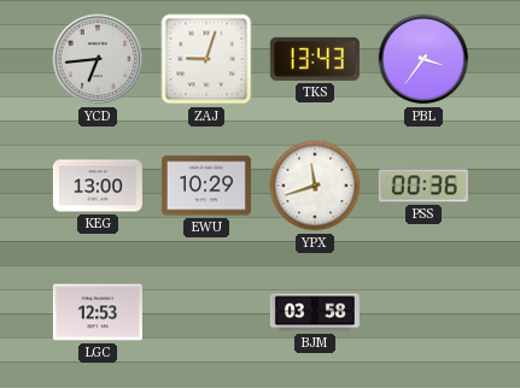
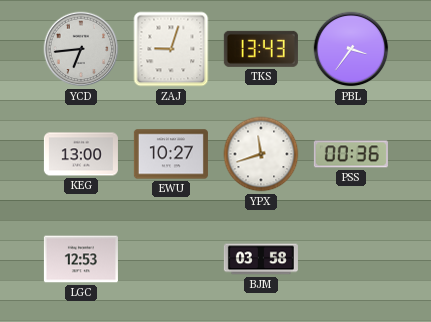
EWU: 10:29 -> 10:27
